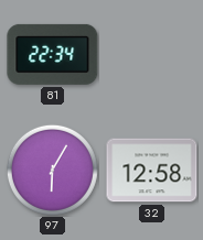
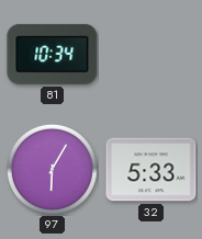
81: 22:34 -> 10:34
32: 12:58 -> 5:33
